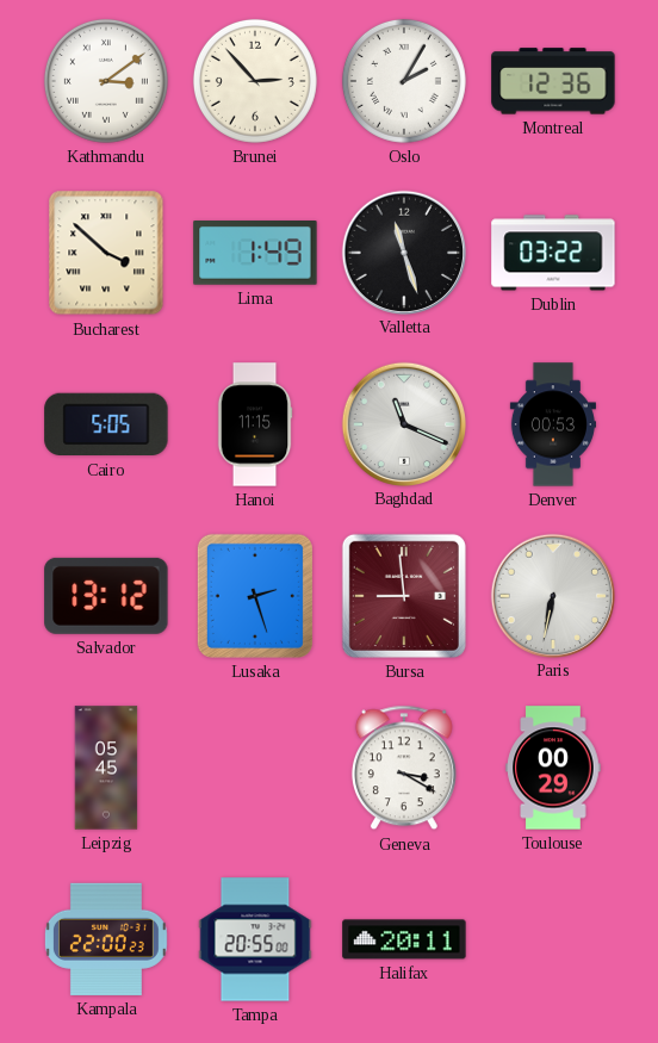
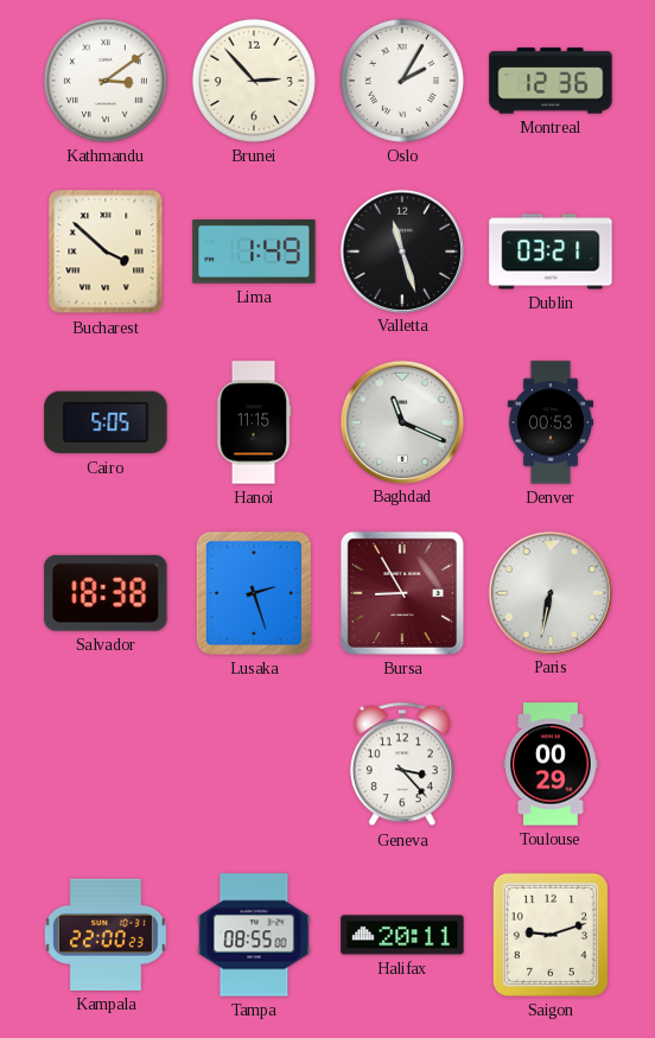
Dublin: 03:22 -> 03:21
Salvador: 13:12 -> 18:38
Bursa: 8:59 -> 8:55
Leipzig: 05:45 -> none
Geneva: 3:20 -> 3:23
Tampa: 20:55 -> 08:55
Saigon: none -> 9:12
